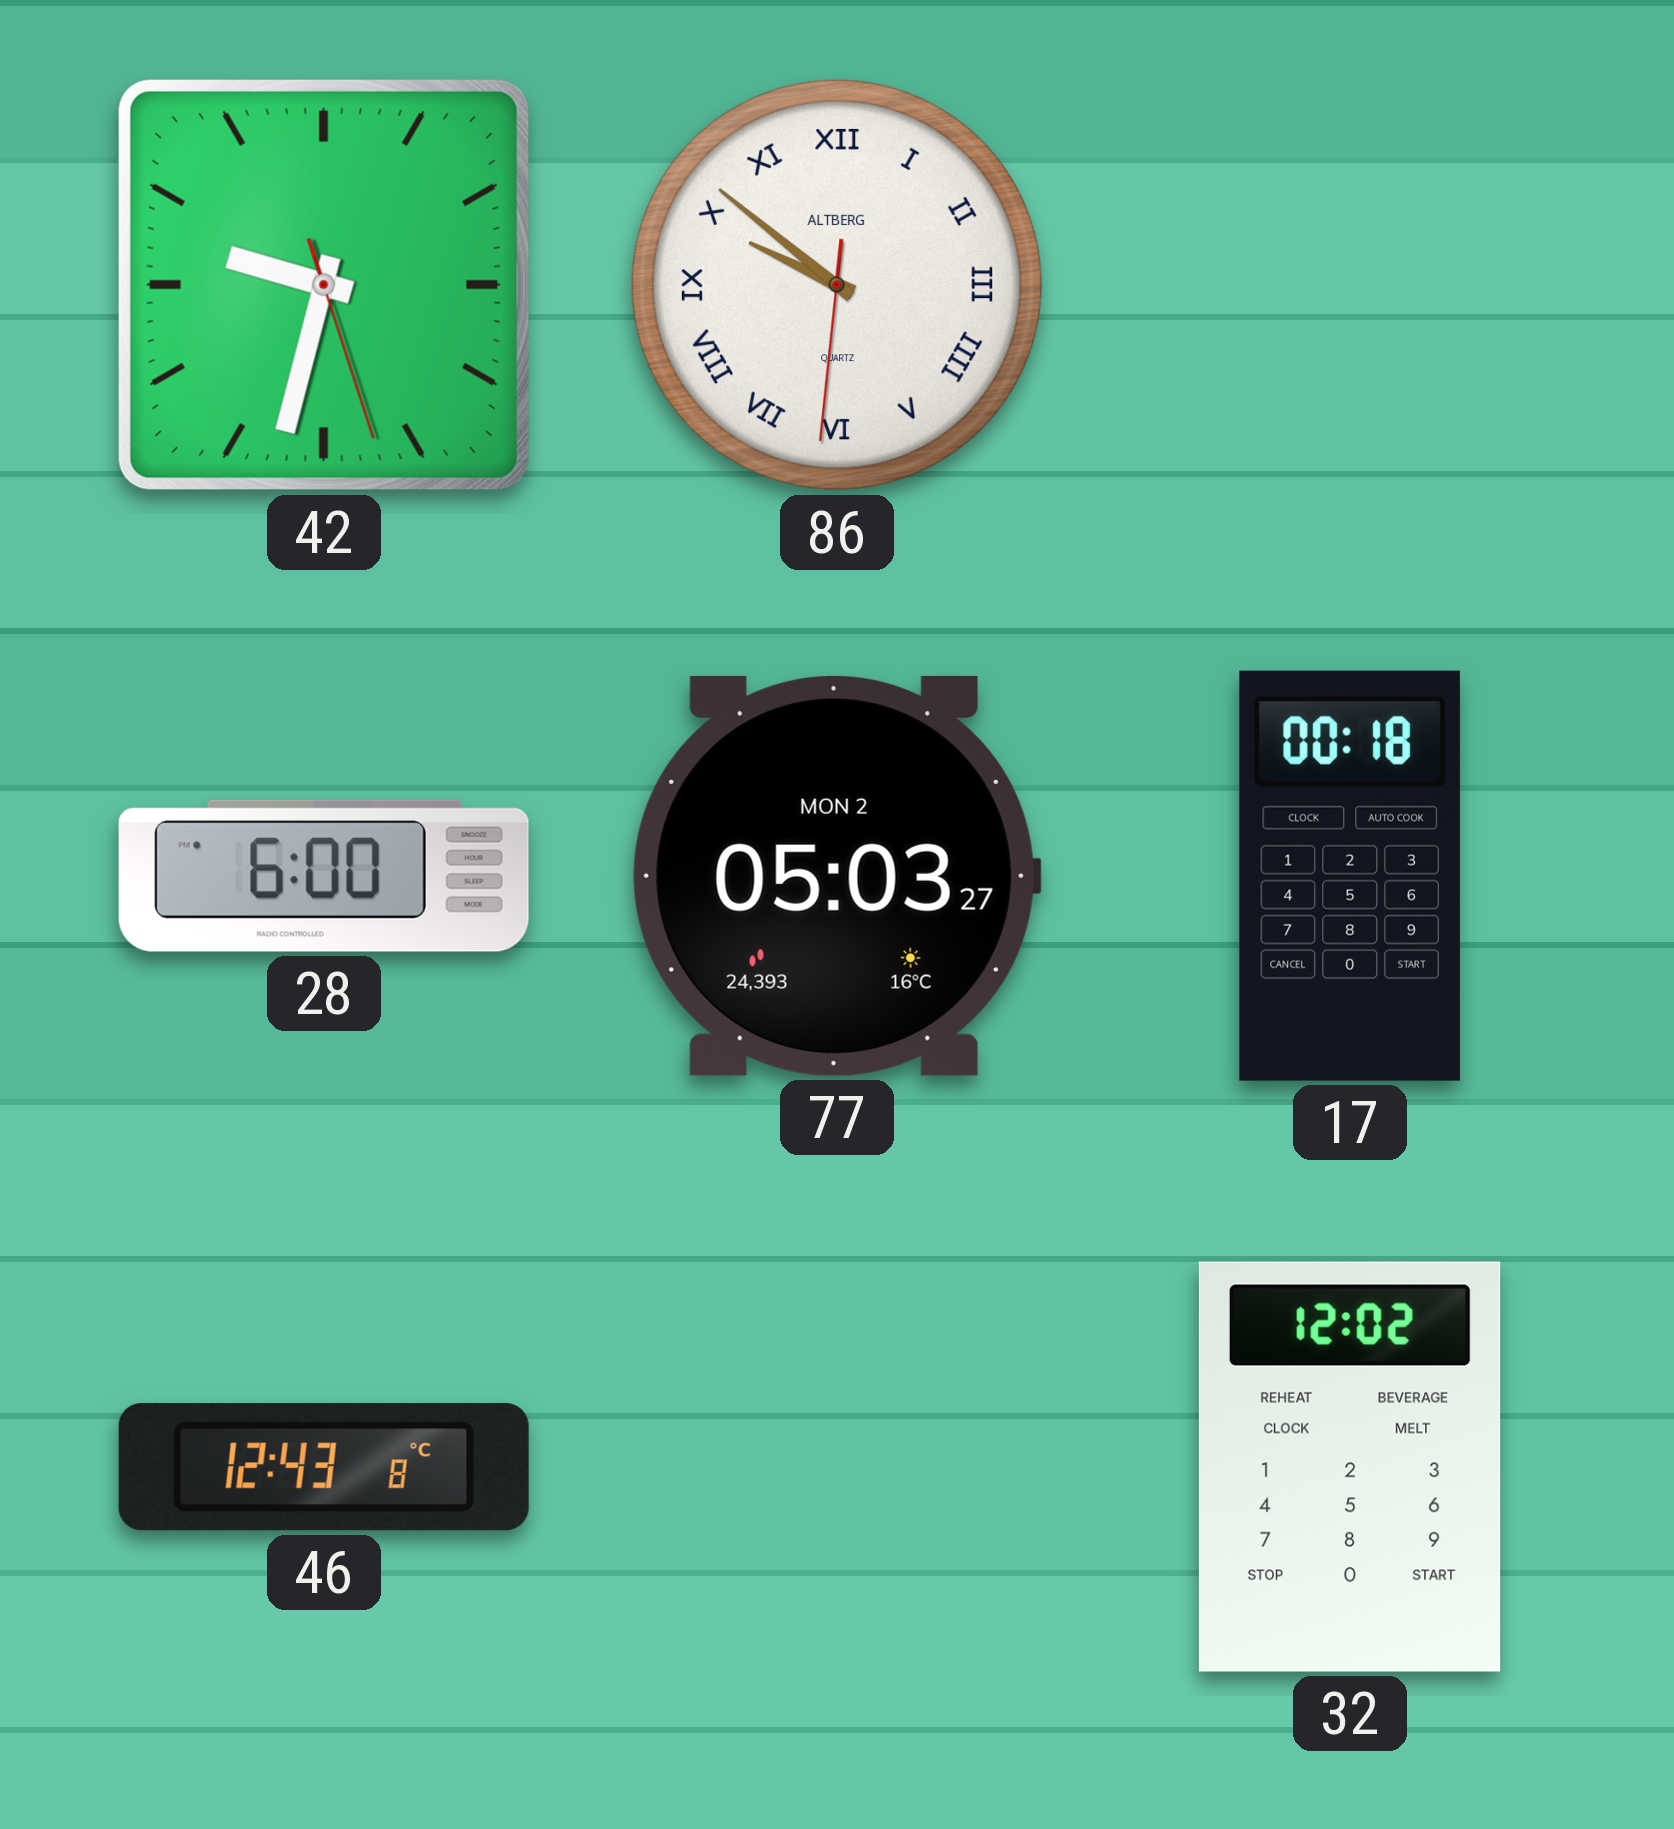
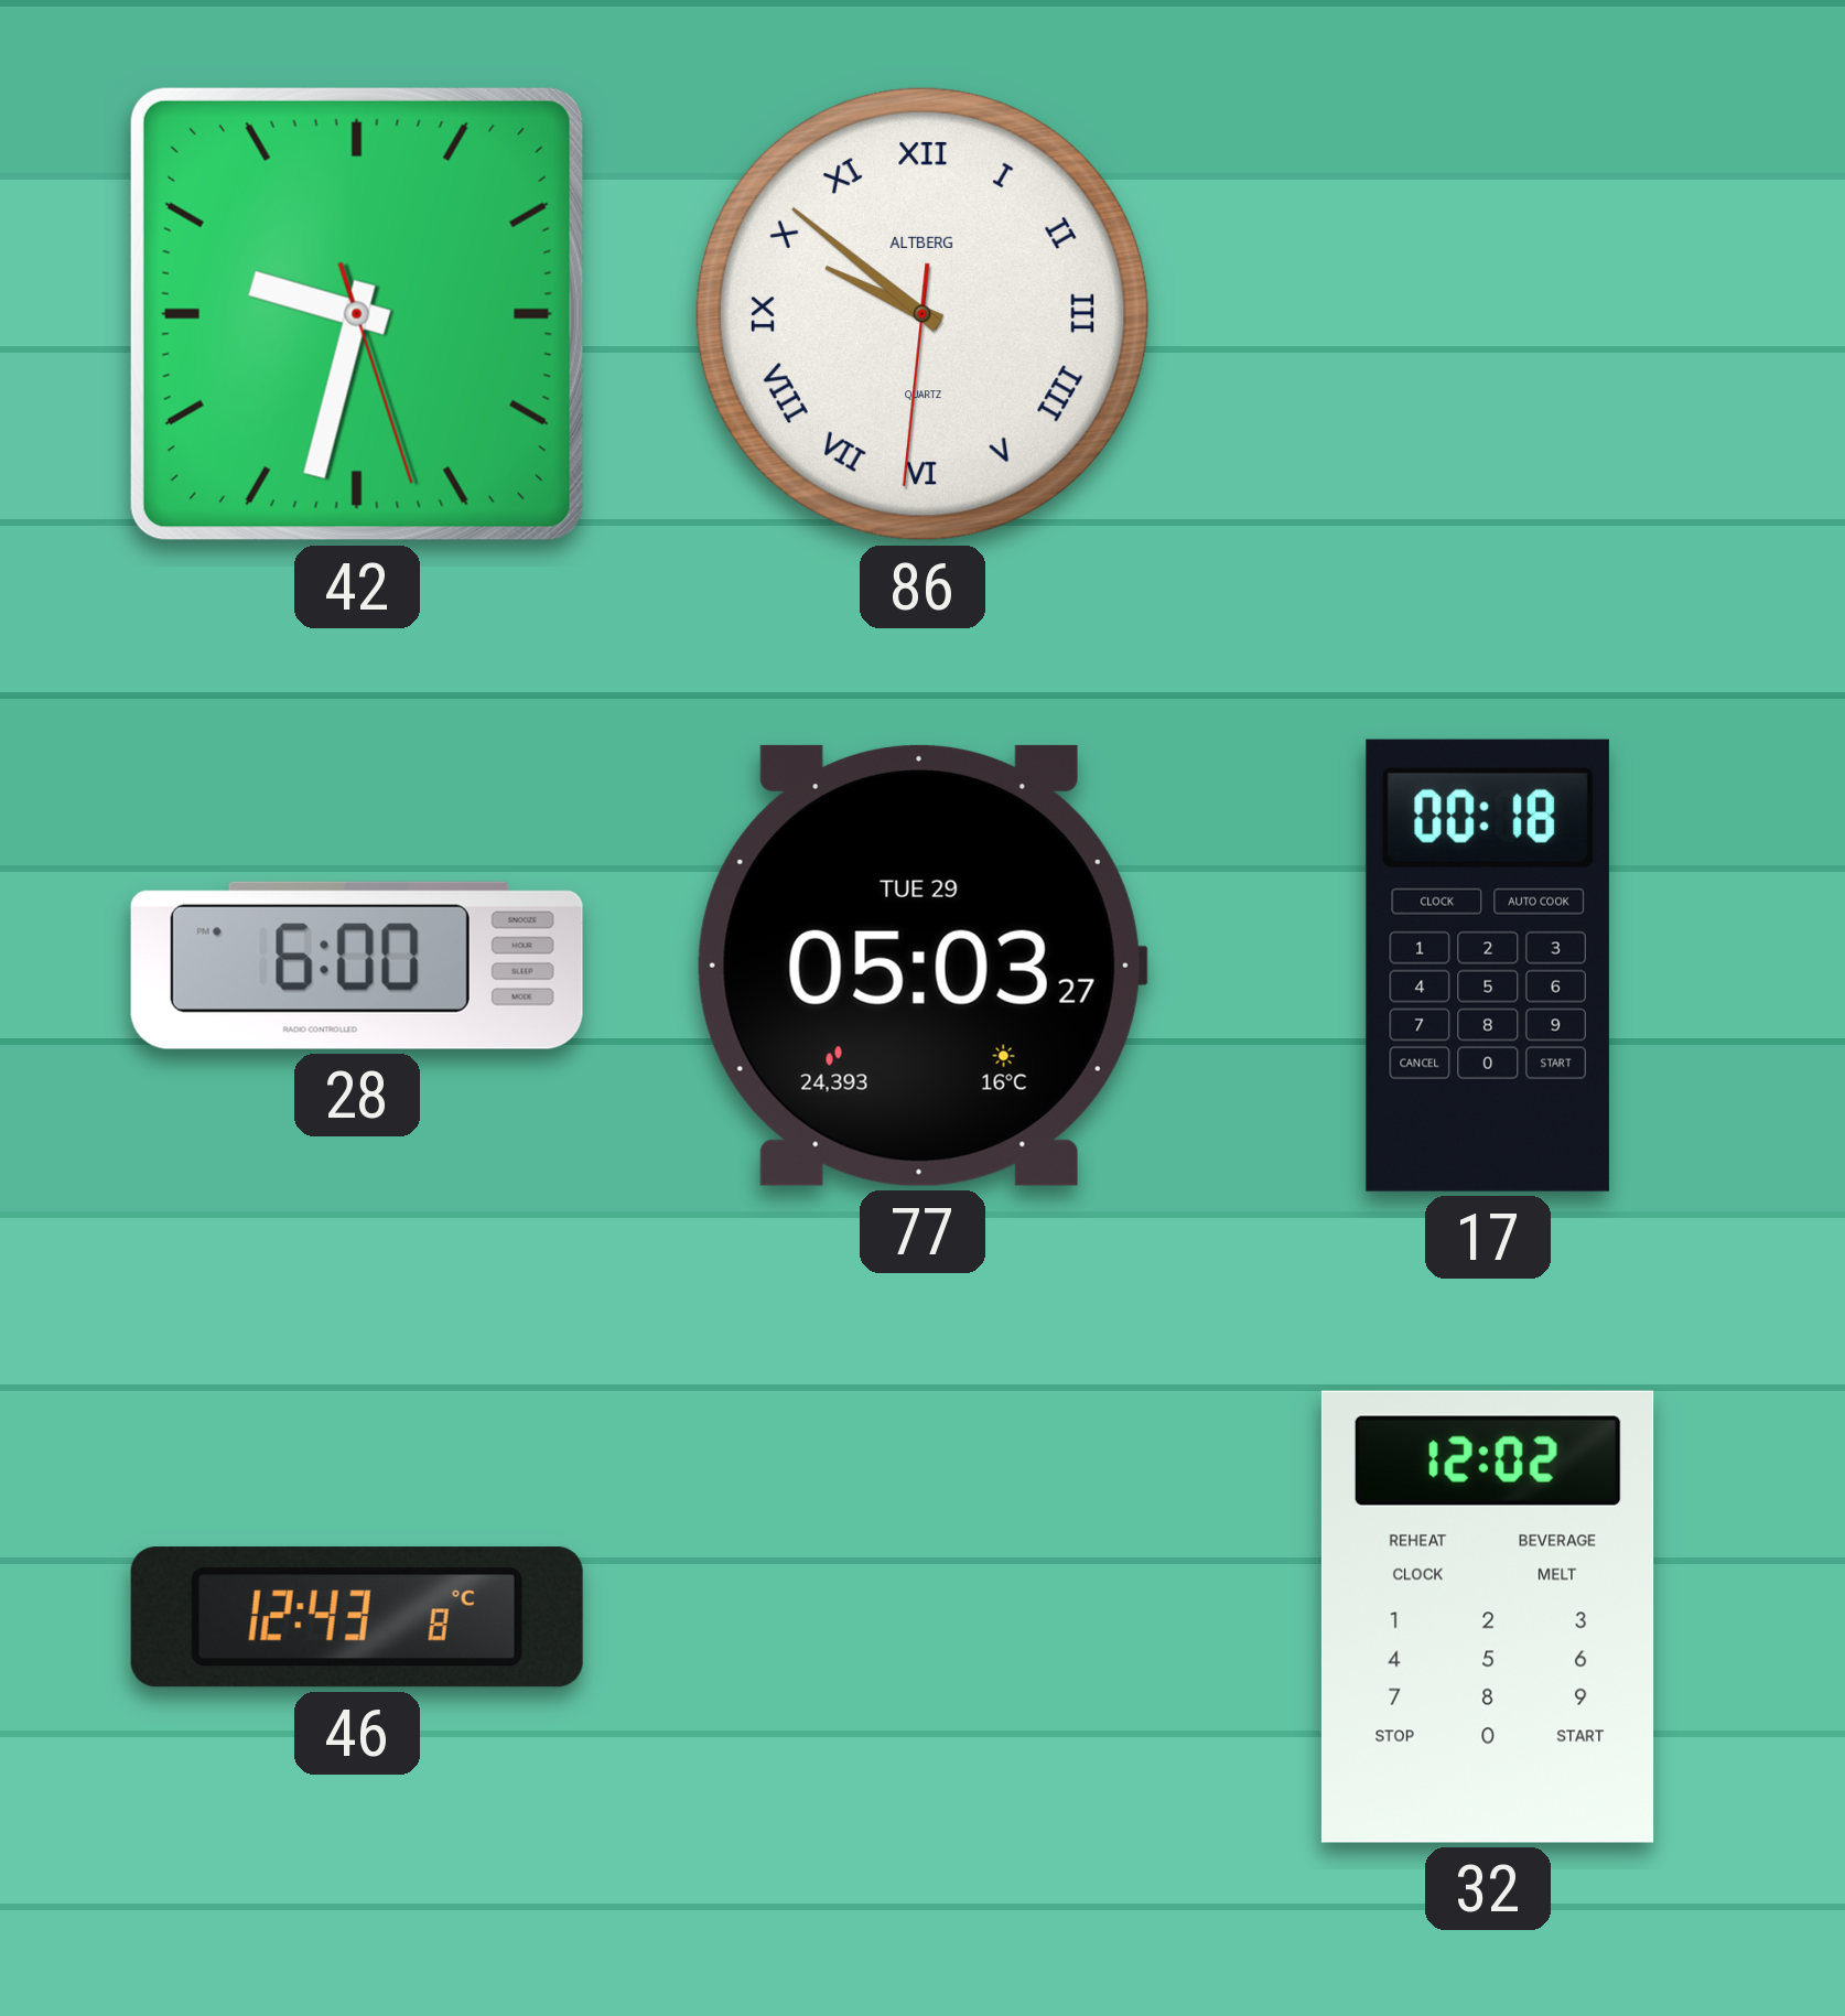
77 date: MON 2 -> TUE 29
